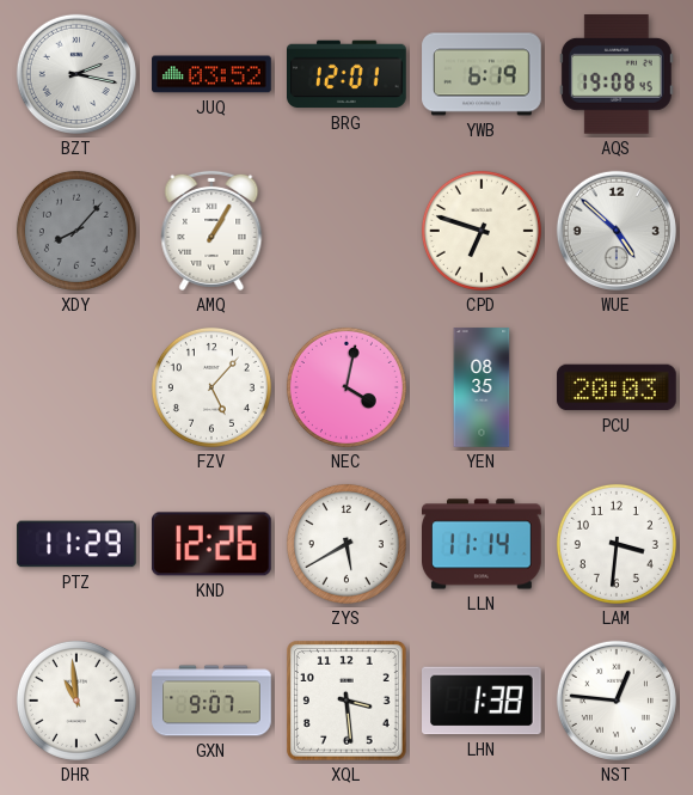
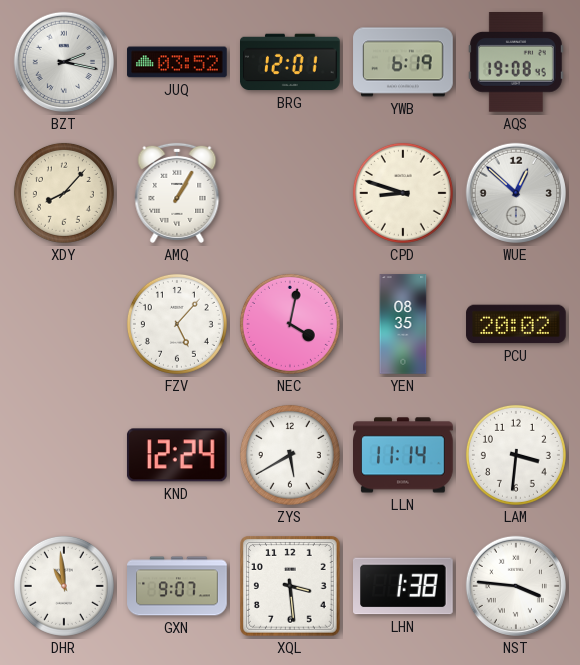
XDY dial: grey -> cream
CPD: 6:48 -> 8:48
WUE: 4:52 -> 12:52
PCU: 20:03 -> 20:02
PTZ: 11:29 -> none
KND: 12:26 -> 12:24
NST: 12:46 -> 3:46
